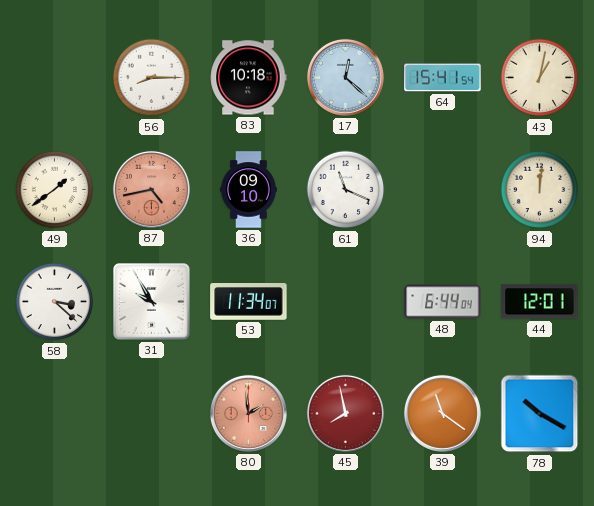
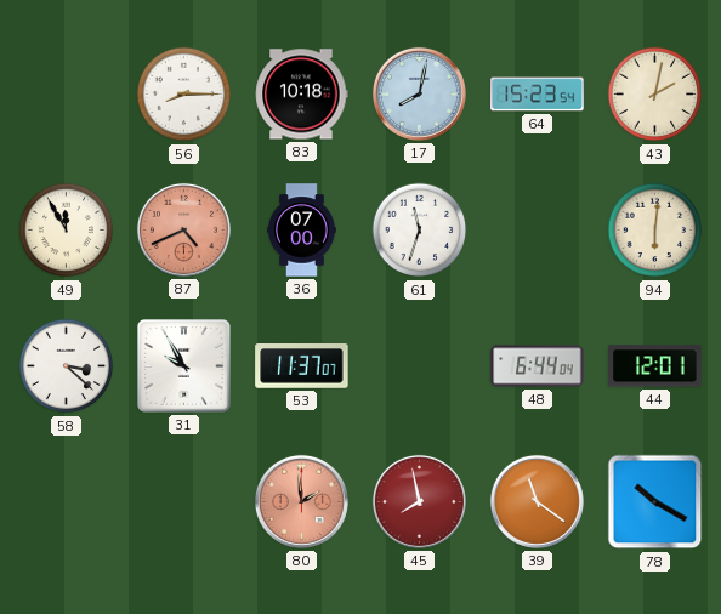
17: 12:22 -> 8:02
64: 15:41 -> 15:23
43: 1:02 -> 2:02
49: 1:39 -> 11:55
87: 4:43 -> 4:41
36: 09:10 -> 07:00
61: 11:19 -> 11:33
94: 12:01 -> 6:01
53: 11:34 -> 11:37
